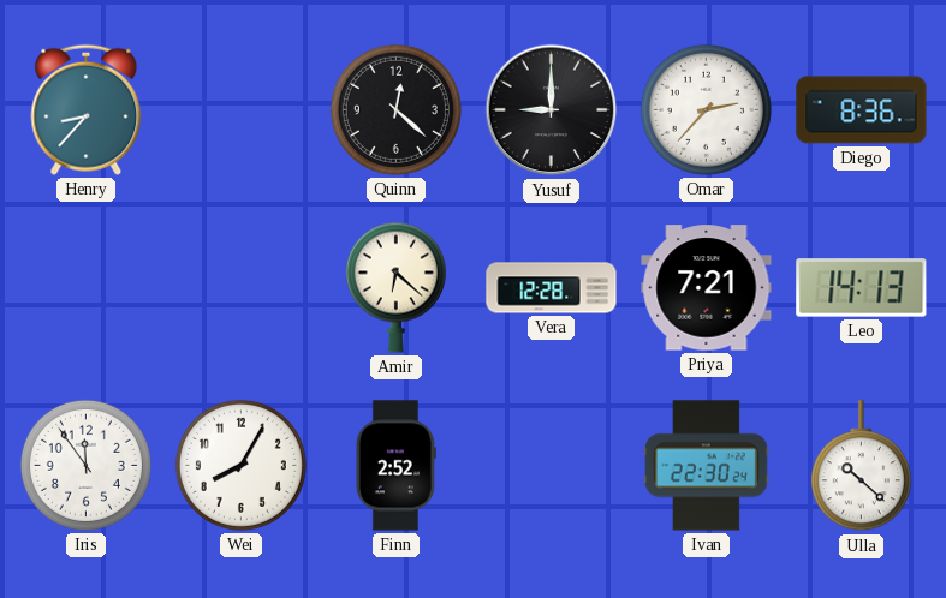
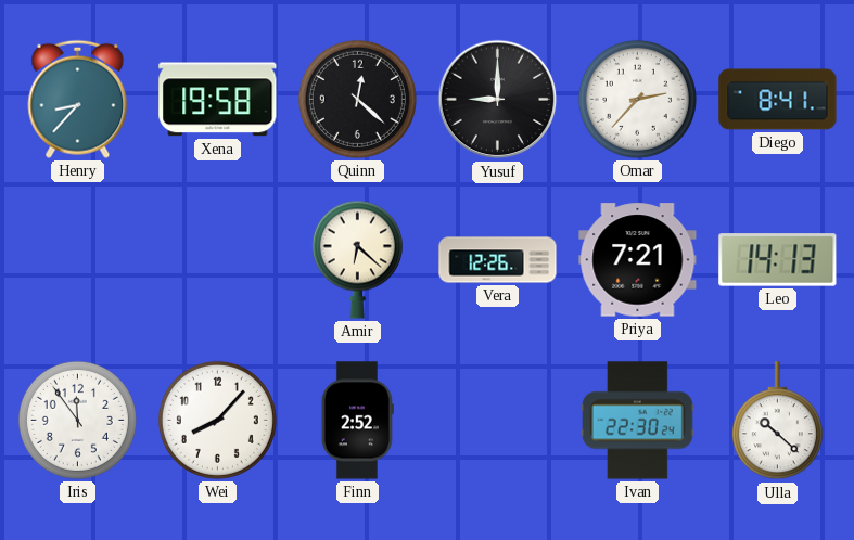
Xena: none -> 19:58
Diego: 8:36 -> 8:41
Vera: 12:28 -> 12:26
Wei: 8:05 -> 8:07
